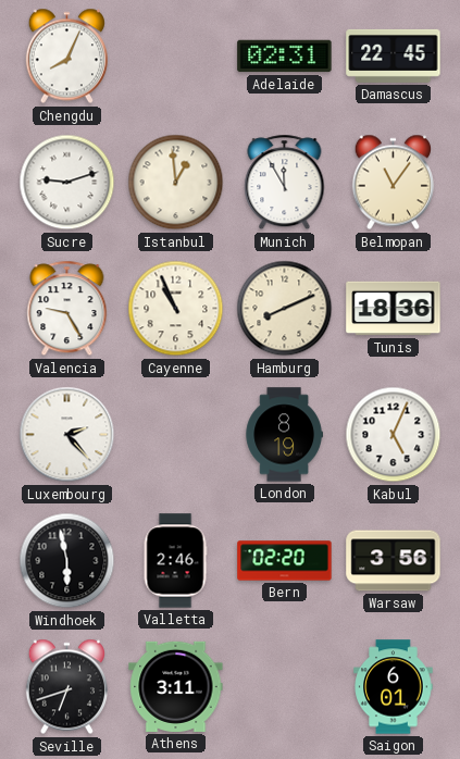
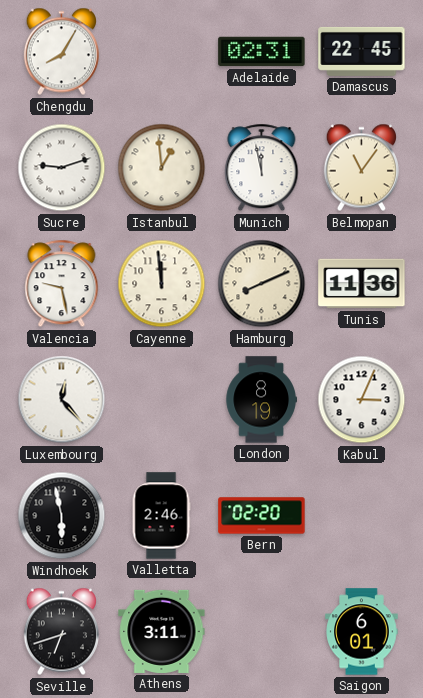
Chengdu: 8:04 -> 8:05
Munich: 11:55 -> 11:58
Valencia: 9:25 -> 9:28
Cayenne: 10:56 -> 11:59
Tunis: 18:36 -> 11:36
Luxembourg: 2:23 -> 12:23
Kabul: 5:04 -> 3:04
Warsaw: 3:56 -> none
